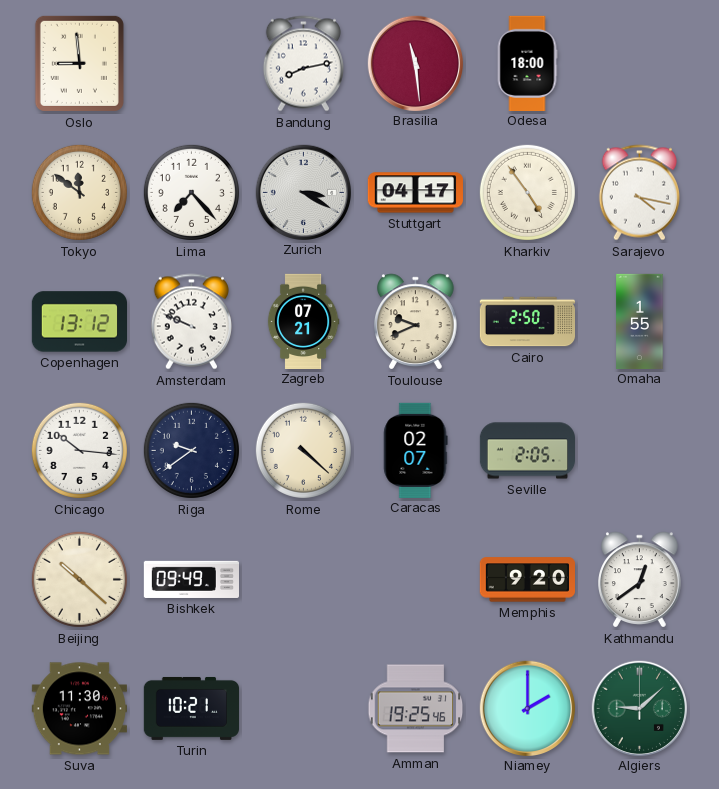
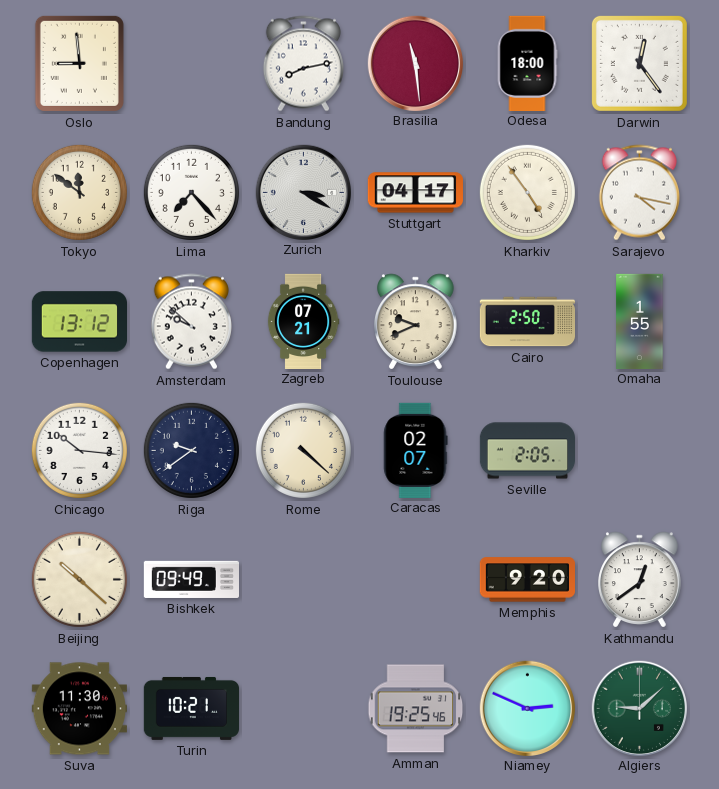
Darwin: none -> 12:24
Amsterdam: 9:49 -> 9:52
Niamey: 2:00 -> 2:49
